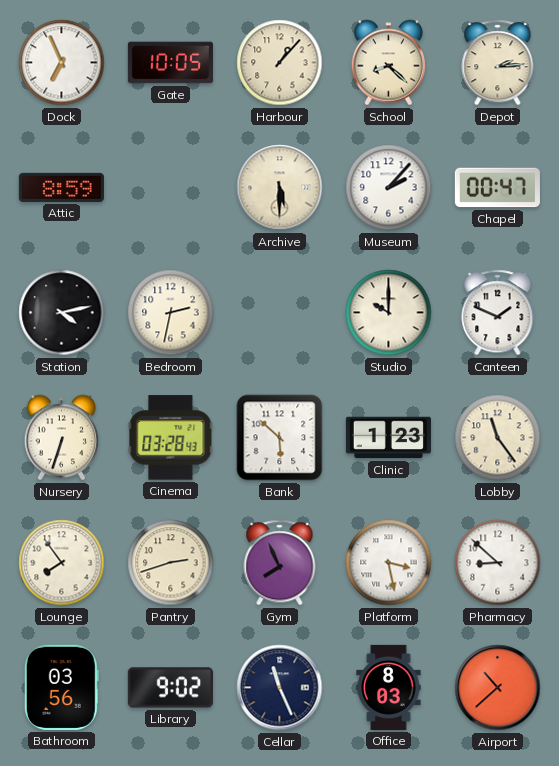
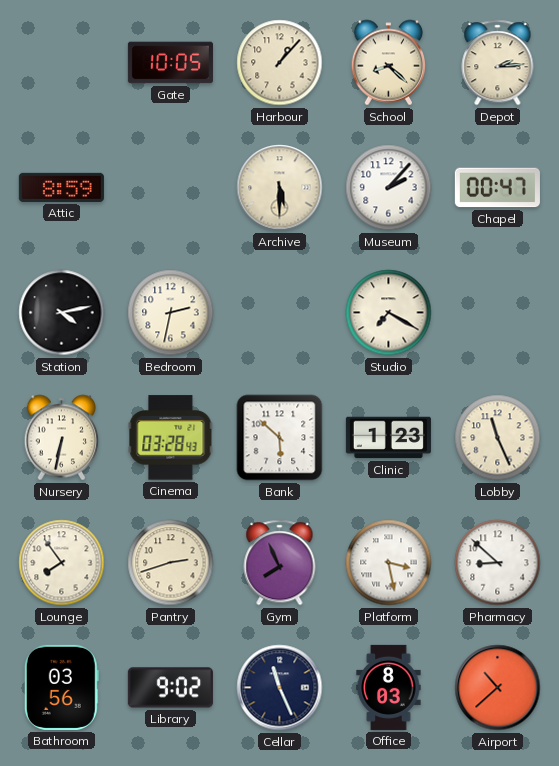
Dock: 6:56 -> none
Studio: 10:00 -> 7:20
Canteen: 1:49 -> none
Nursery: 6:33 -> 6:32
Lobby: 11:24 -> 11:26
